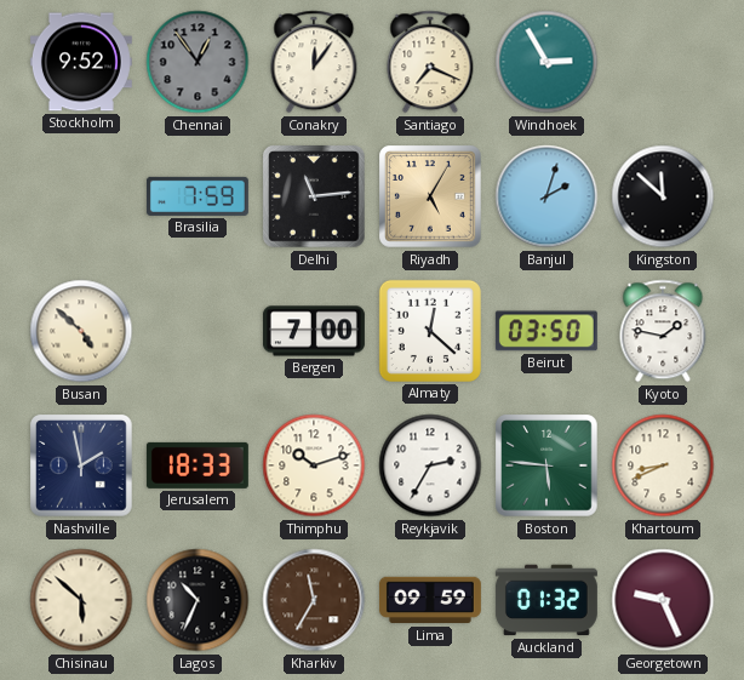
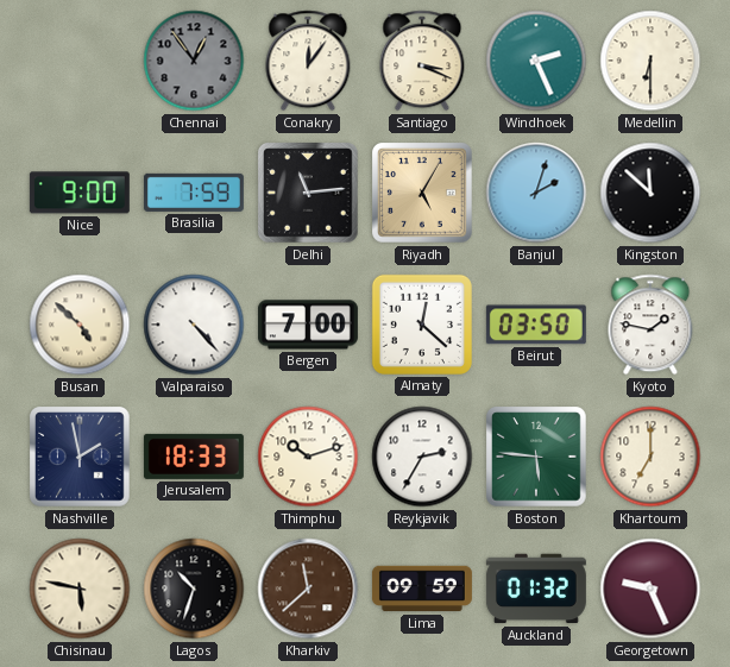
Stockholm: 9:52 -> none
Santiago: 7:19 -> 3:19
Windhoek: 2:55 -> 2:26
Medellin: none -> 6:30
Nice: none -> 9:00
Valparaiso: none -> 4:23
Khartoum: 8:41 -> 7:00
Chisinau: 5:52 -> 5:47
Lagos: 10:34 -> 10:33
Kharkiv: 11:35 -> 11:38
